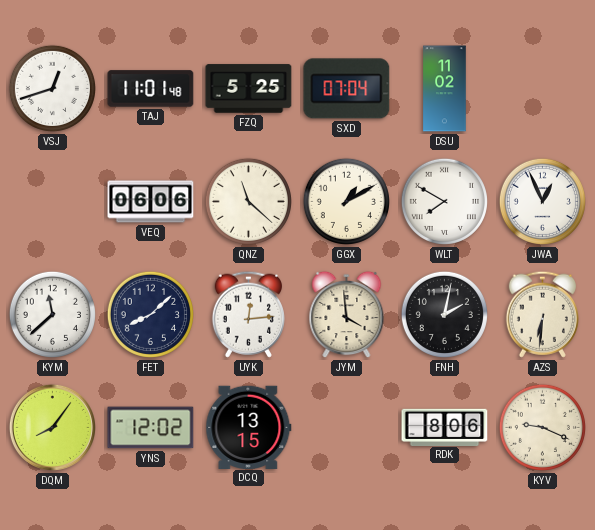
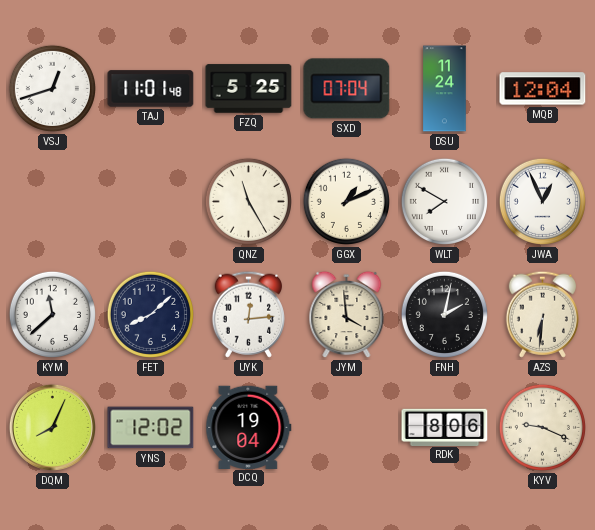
DSU: 11:02 -> 11:24
MQB: none -> 12:04
VEQ: 06:06 -> none
QNZ: 11:22 -> 11:25
GGX: 1:10 -> 1:11
DQM: 8:06 -> 8:04
DCQ: 13:15 -> 19:04
